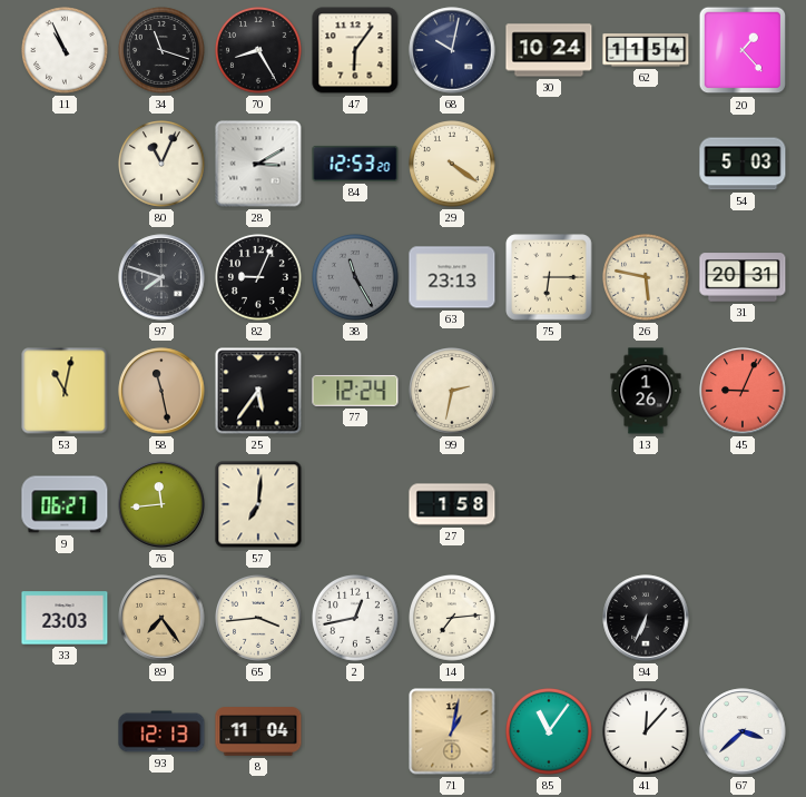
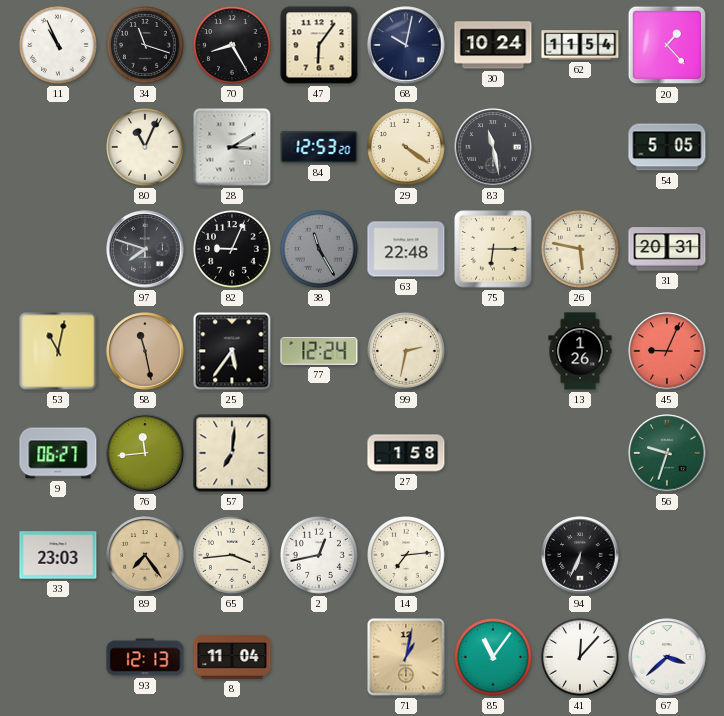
83: none -> 11:28
54: 5:03 -> 5:05
63: 23:13 -> 22:48
56: none -> 9:33
